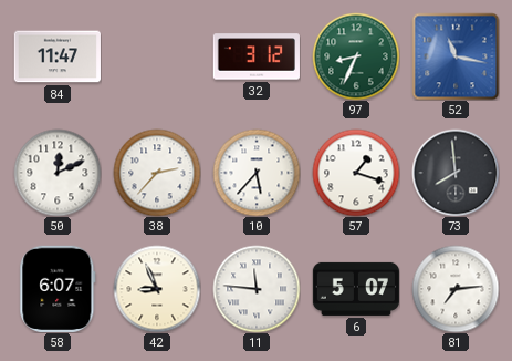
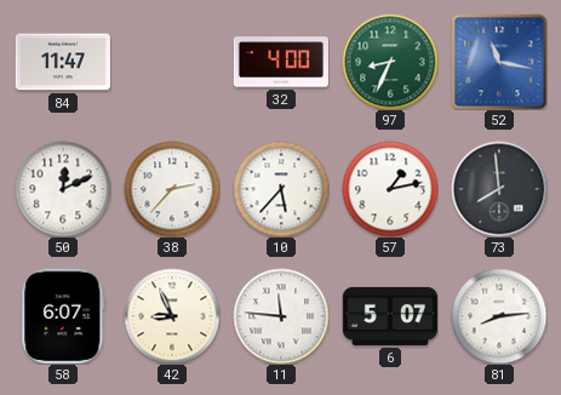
32: 3:12 -> 4:00
57: 1:18 -> 1:13
81: 7:14 -> 8:14
